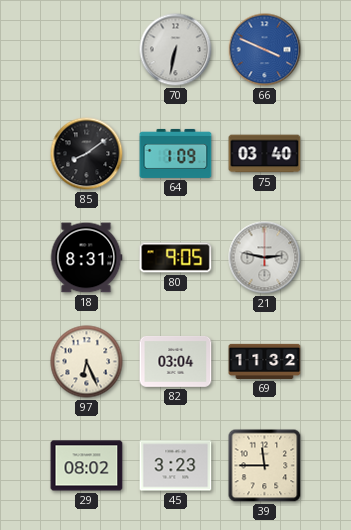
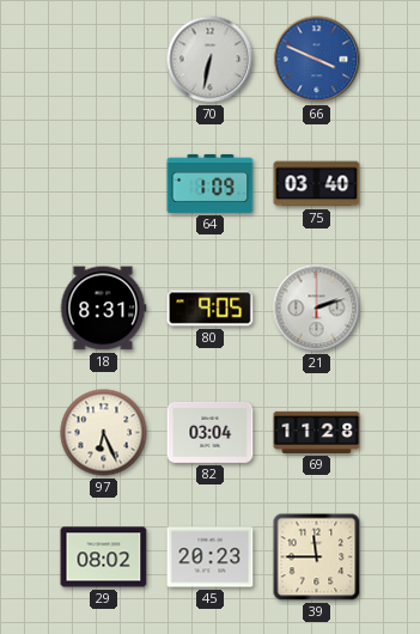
85: 8:09 -> none
21: 2:47 -> 2:12
69: 11:32 -> 11:28
45: 3:23 -> 20:23
